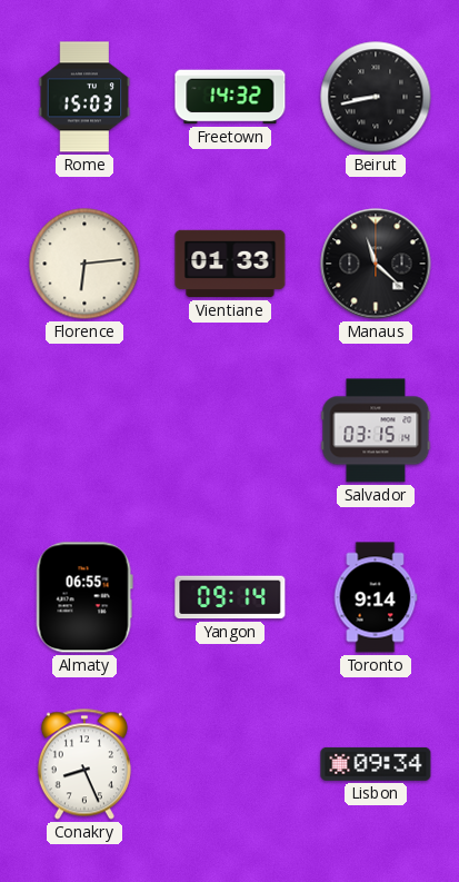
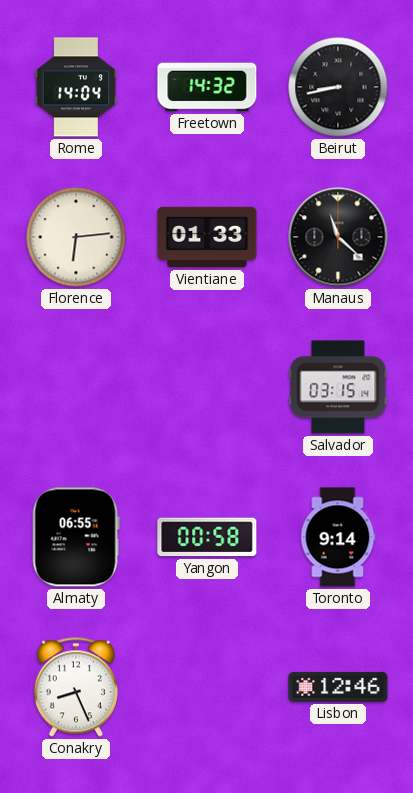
Rome: 15:03 -> 14:04
Yangon: 09:14 -> 00:58
Lisbon: 09:34 -> 12:46
